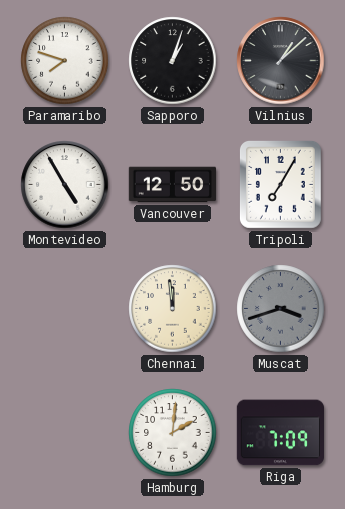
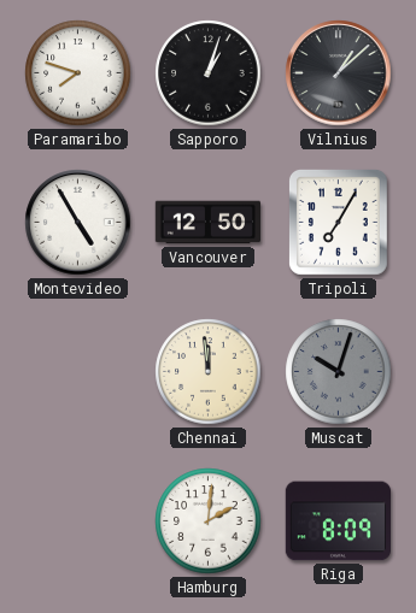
Muscat: 3:42 -> 10:03
Riga: 7:09 -> 8:09
